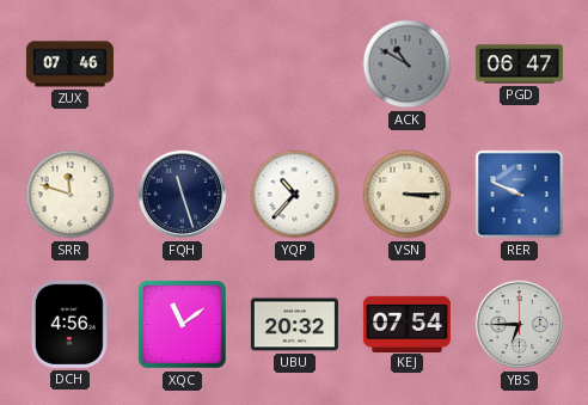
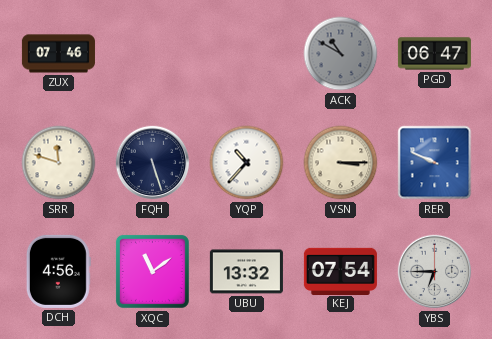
FQH: 11:27 -> 5:27
UBU: 20:32 -> 13:32
